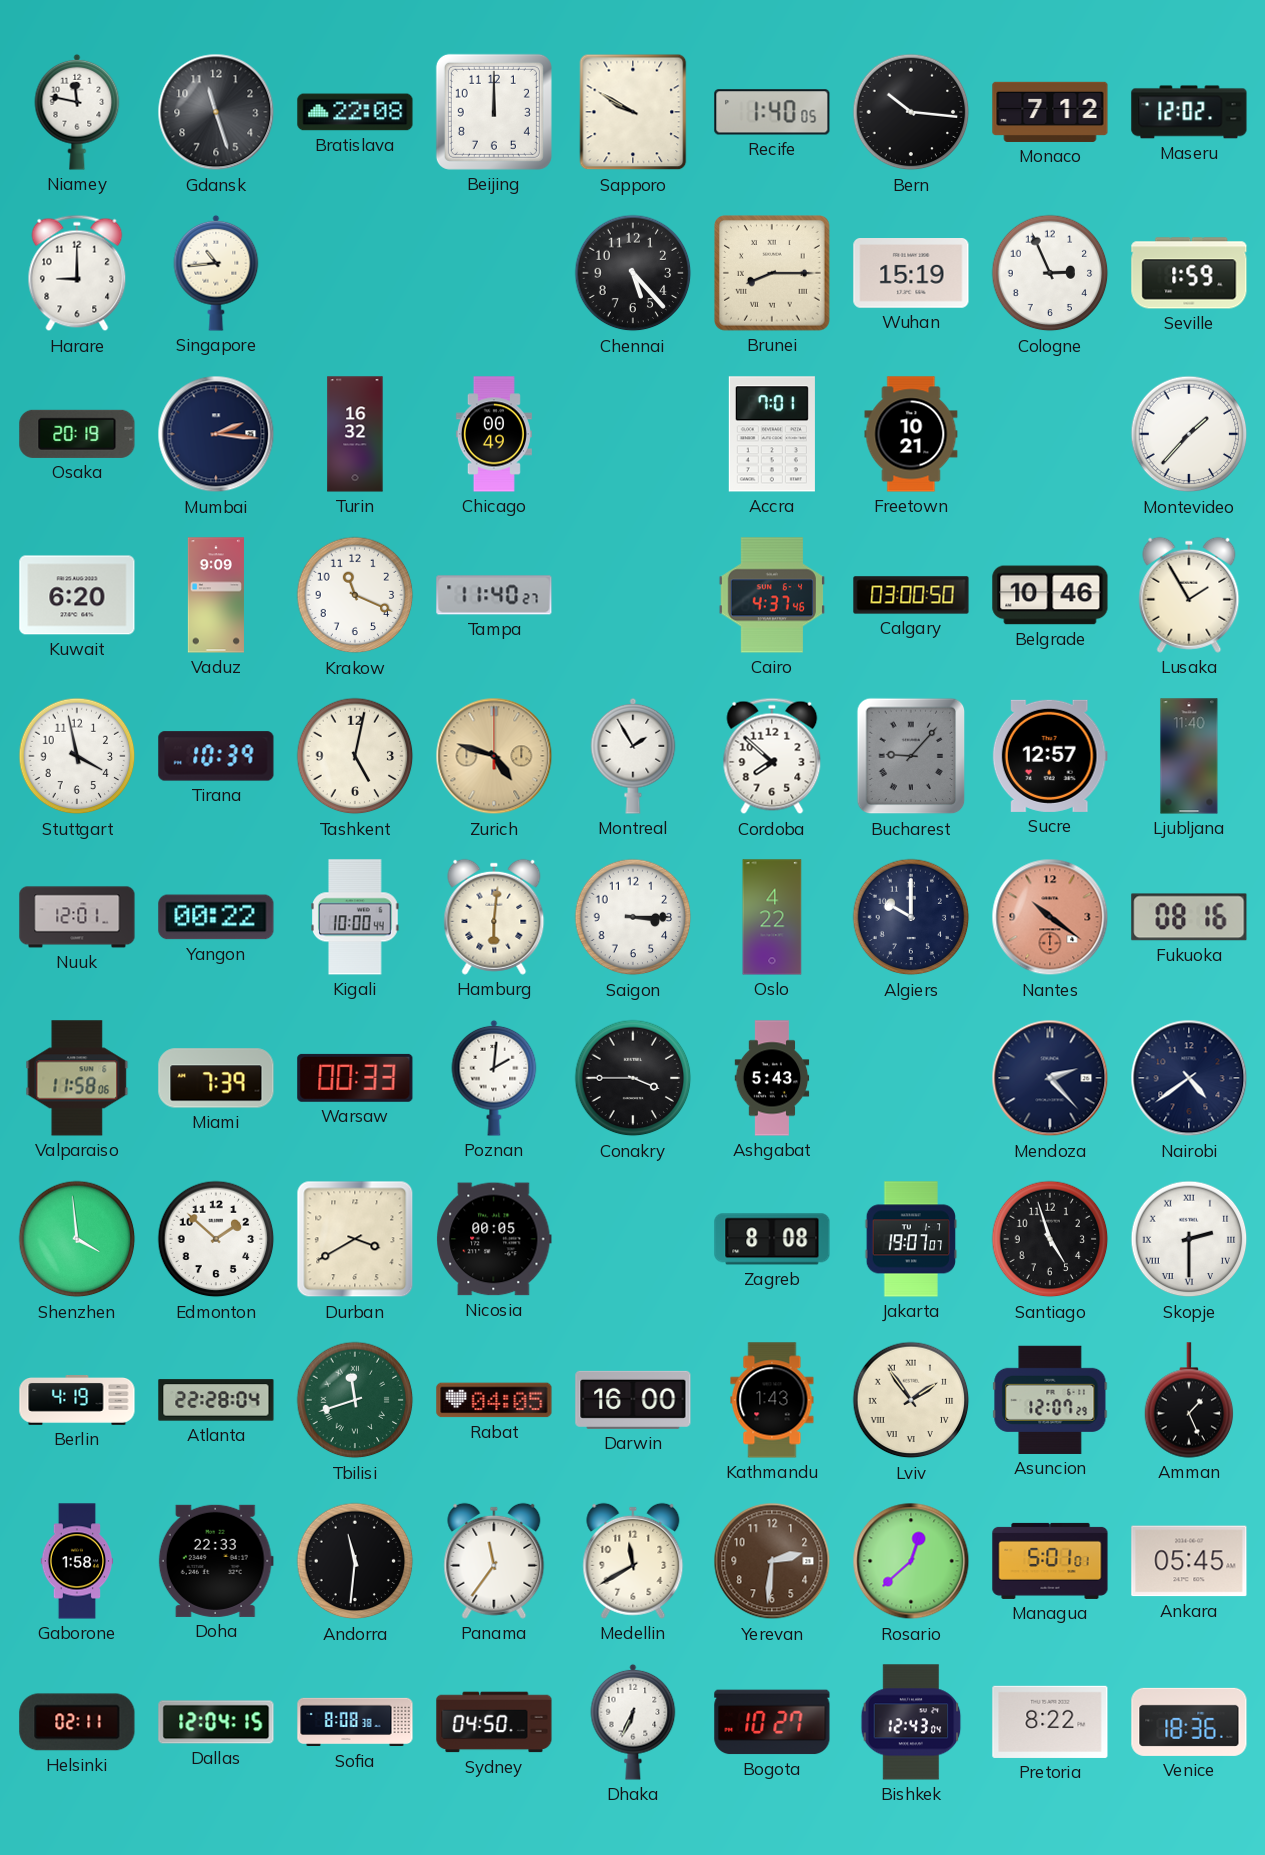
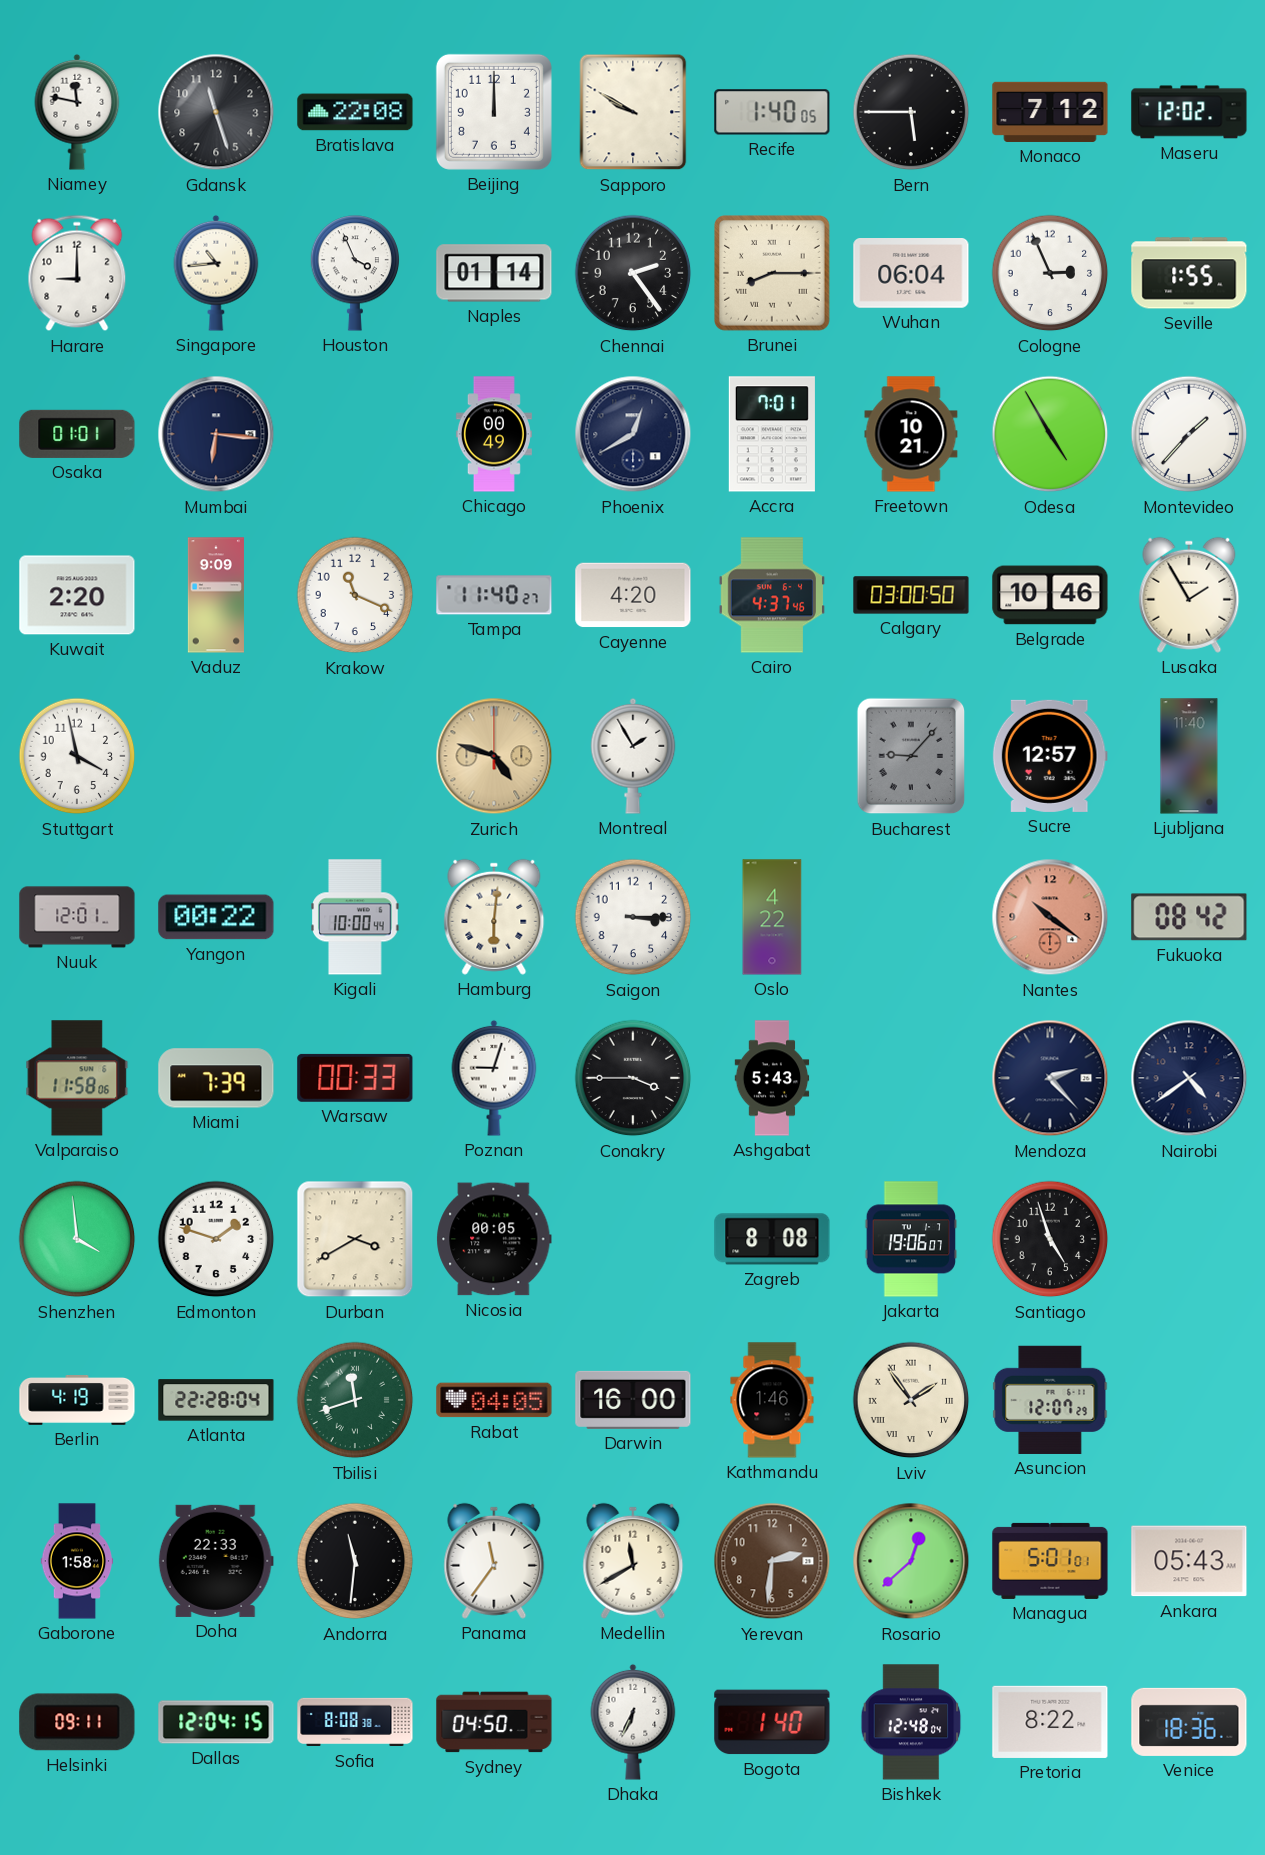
Bern: 10:16 -> 5:45
Houston: none -> 3:56
Naples: none -> 01:14
Chennai: 5:23 -> 2:24
Wuhan: 15:19 -> 06:04
Seville: 1:59 -> 1:55
Osaka: 20:19 -> 01:01
Mumbai: 2:16 -> 6:16
Turin: 16:32 -> none
Phoenix: none -> 12:40
Odesa: none -> 4:55
Kuwait: 6:20 -> 2:20
Cayenne: none -> 4:20
Tirana: 10:39 -> none
Tashkent: 5:02 -> none
Cordoba: 7:52 -> none
Algiers: 10:00 -> none
Fukuoka: 08:16 -> 08:42
Poznan: 2:01 -> 9:03
Edmonton: 1:52 -> 1:48
Jakarta: 19:07 -> 19:06
Skopje: 2:30 -> none
Kathmandu: 1:43 -> 1:46
Amman: 1:26 -> none
Ankara: 05:45 -> 05:43
Helsinki: 02:11 -> 09:11
Bogota: 10:27 -> 1:40
Bishkek: 12:43 -> 12:48
